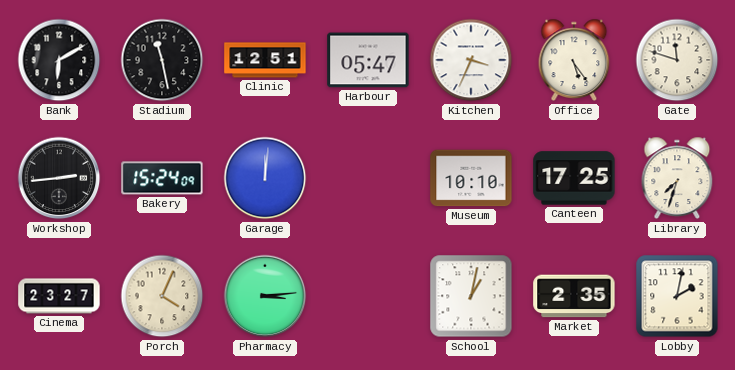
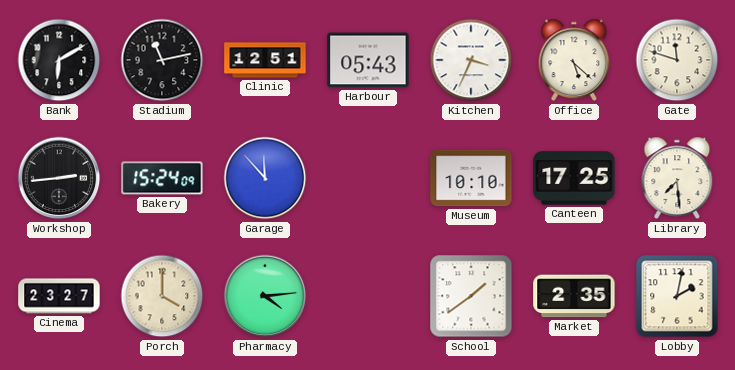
Stadium: 11:28 -> 11:13
Harbour: 05:47 -> 05:43
Office: 5:24 -> 5:22
Garage: 12:01 -> 11:53
Library: 7:33 -> 7:29
Porch: 4:04 -> 4:00
Pharmacy: 3:14 -> 4:14
School: 1:02 -> 1:39
